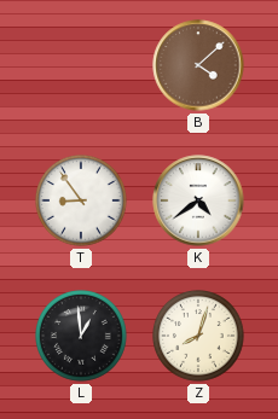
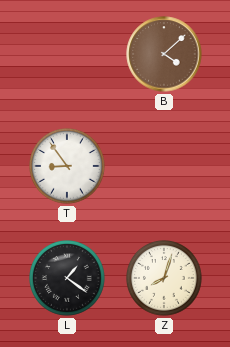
K: 4:39 -> none
L: 12:59 -> 1:21
